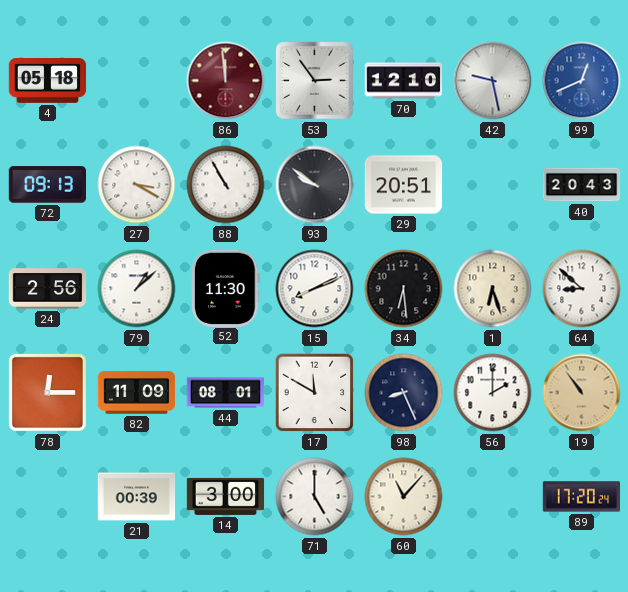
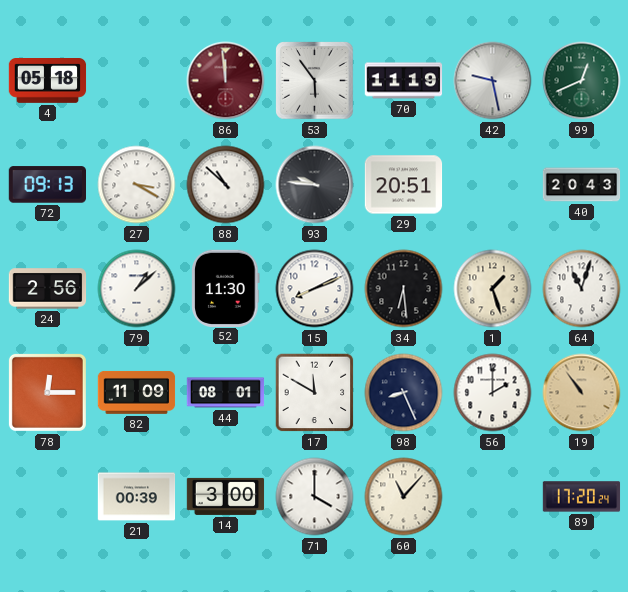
53: 2:54 -> 5:54
70: 12:10 -> 11:19
99 dial: blue -> green
88: 10:55 -> 10:52
93: 9:51 -> 9:46
1: 6:27 -> 1:27
64: 8:52 -> 11:03
71: 5:00 -> 4:00
